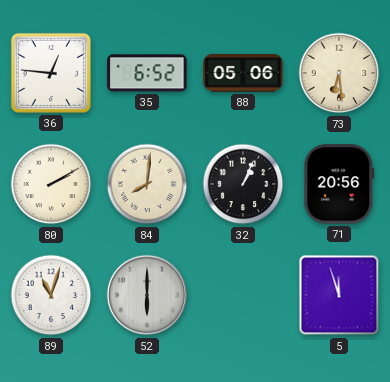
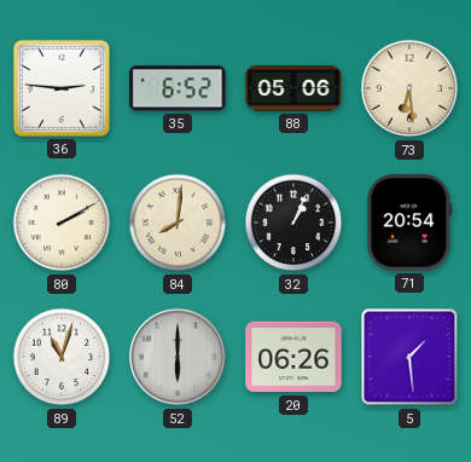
36: 12:46 -> 2:46
71: 20:56 -> 20:54
20: none -> 06:26
5: 11:57 -> 1:29
